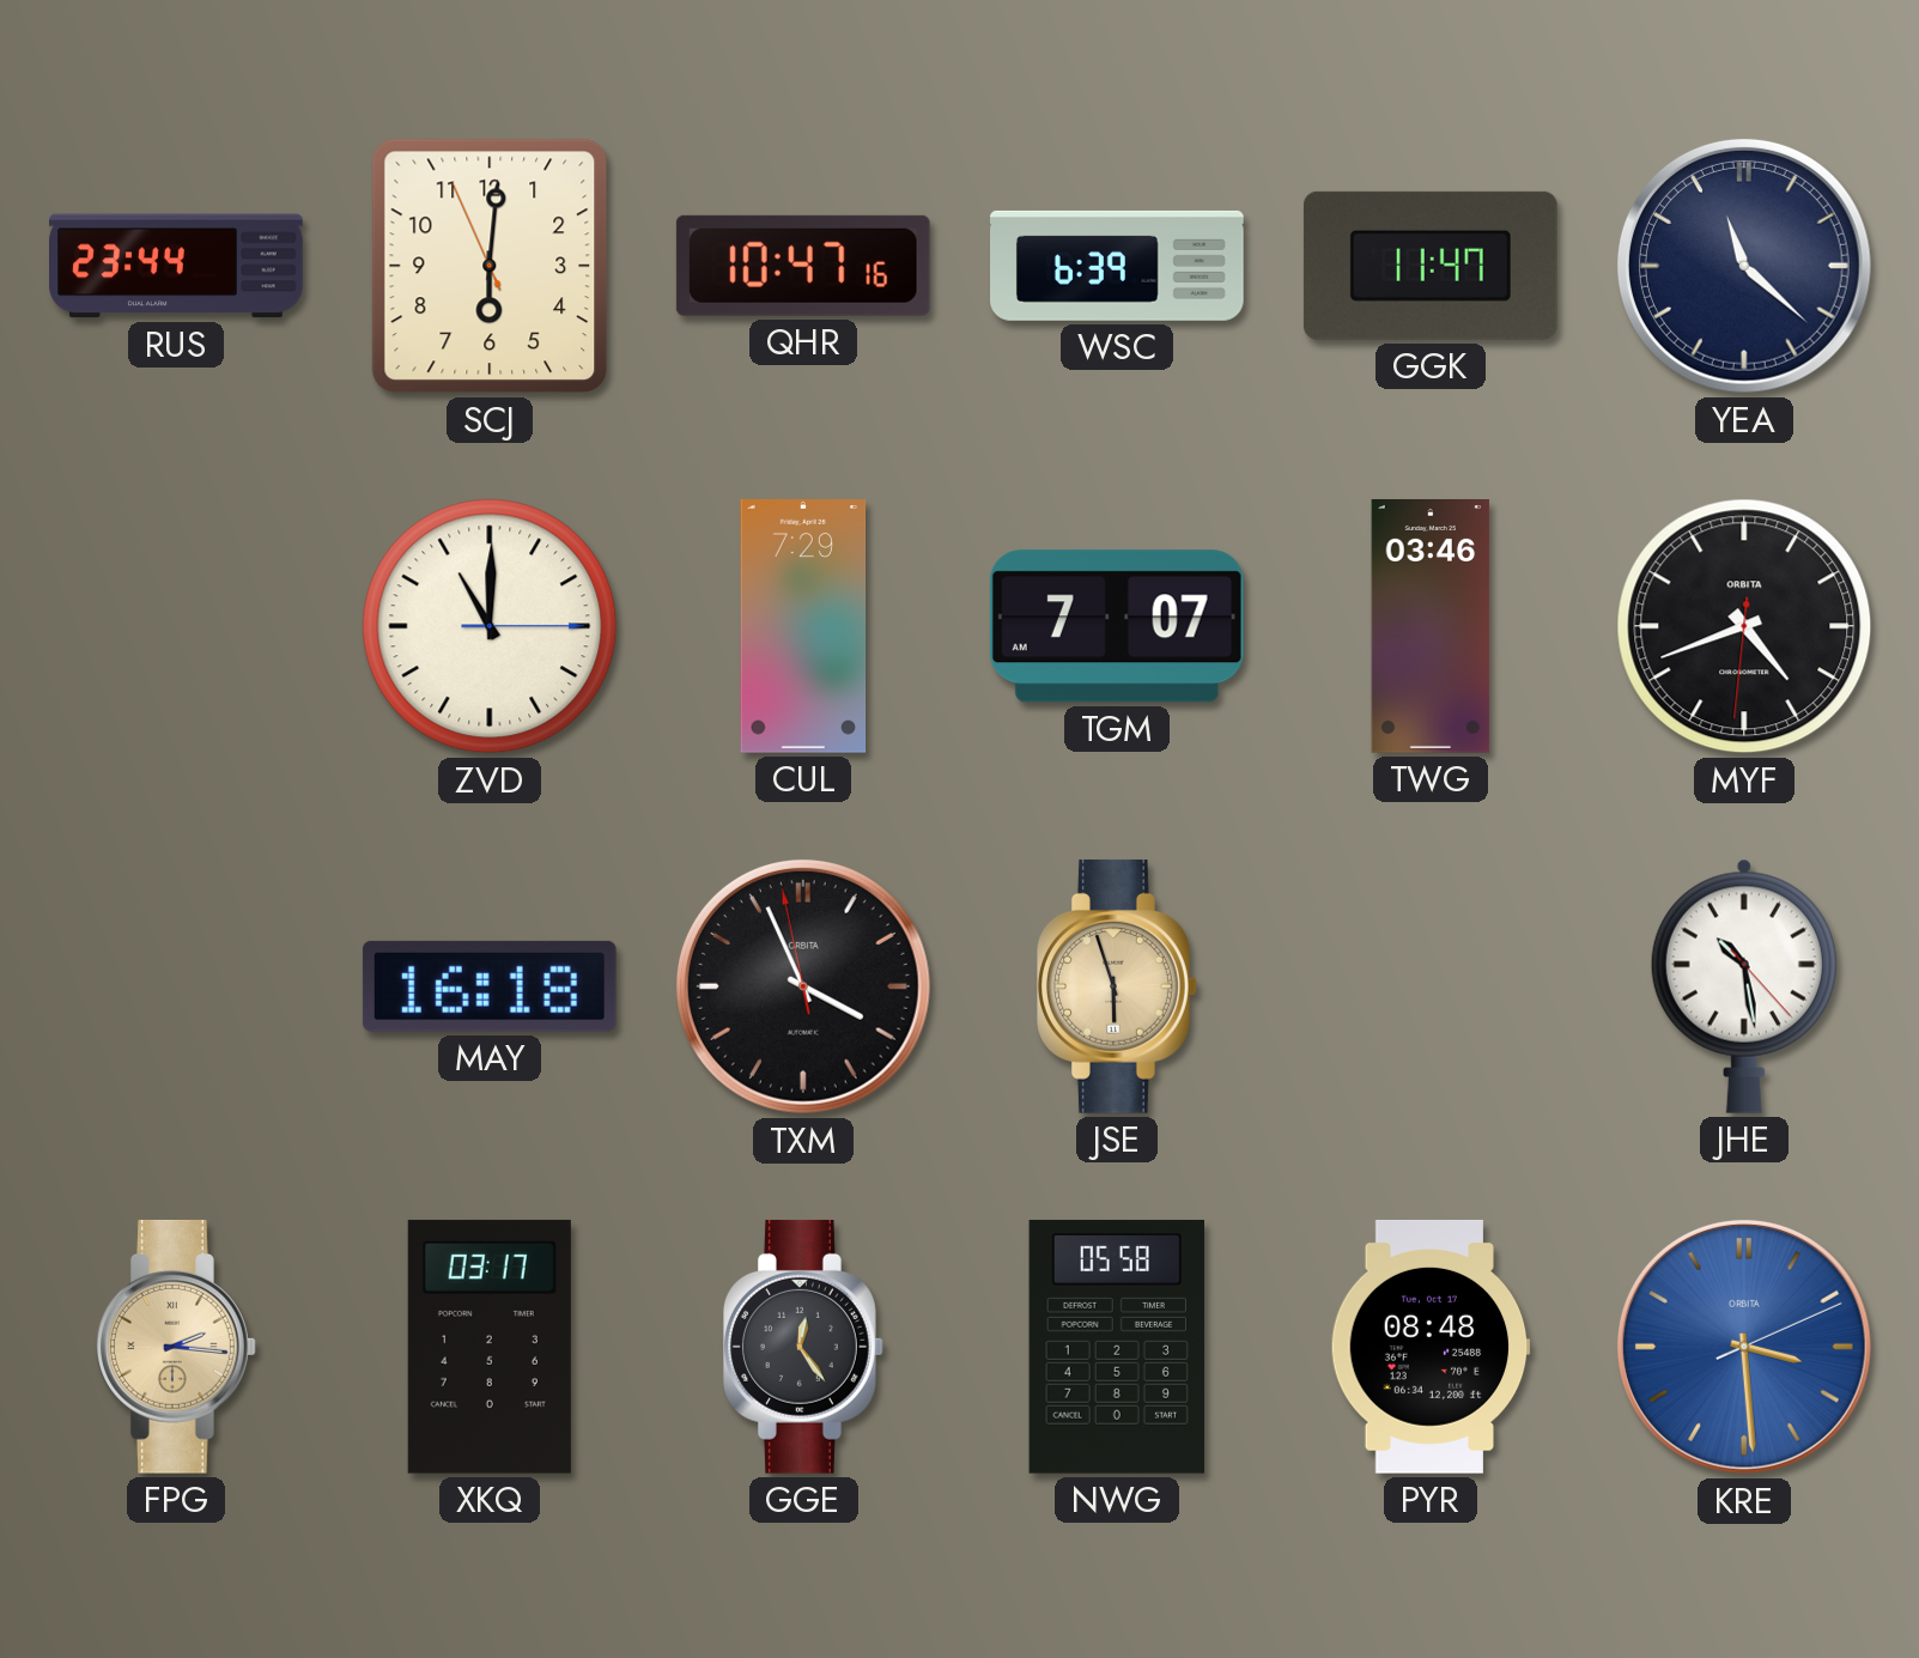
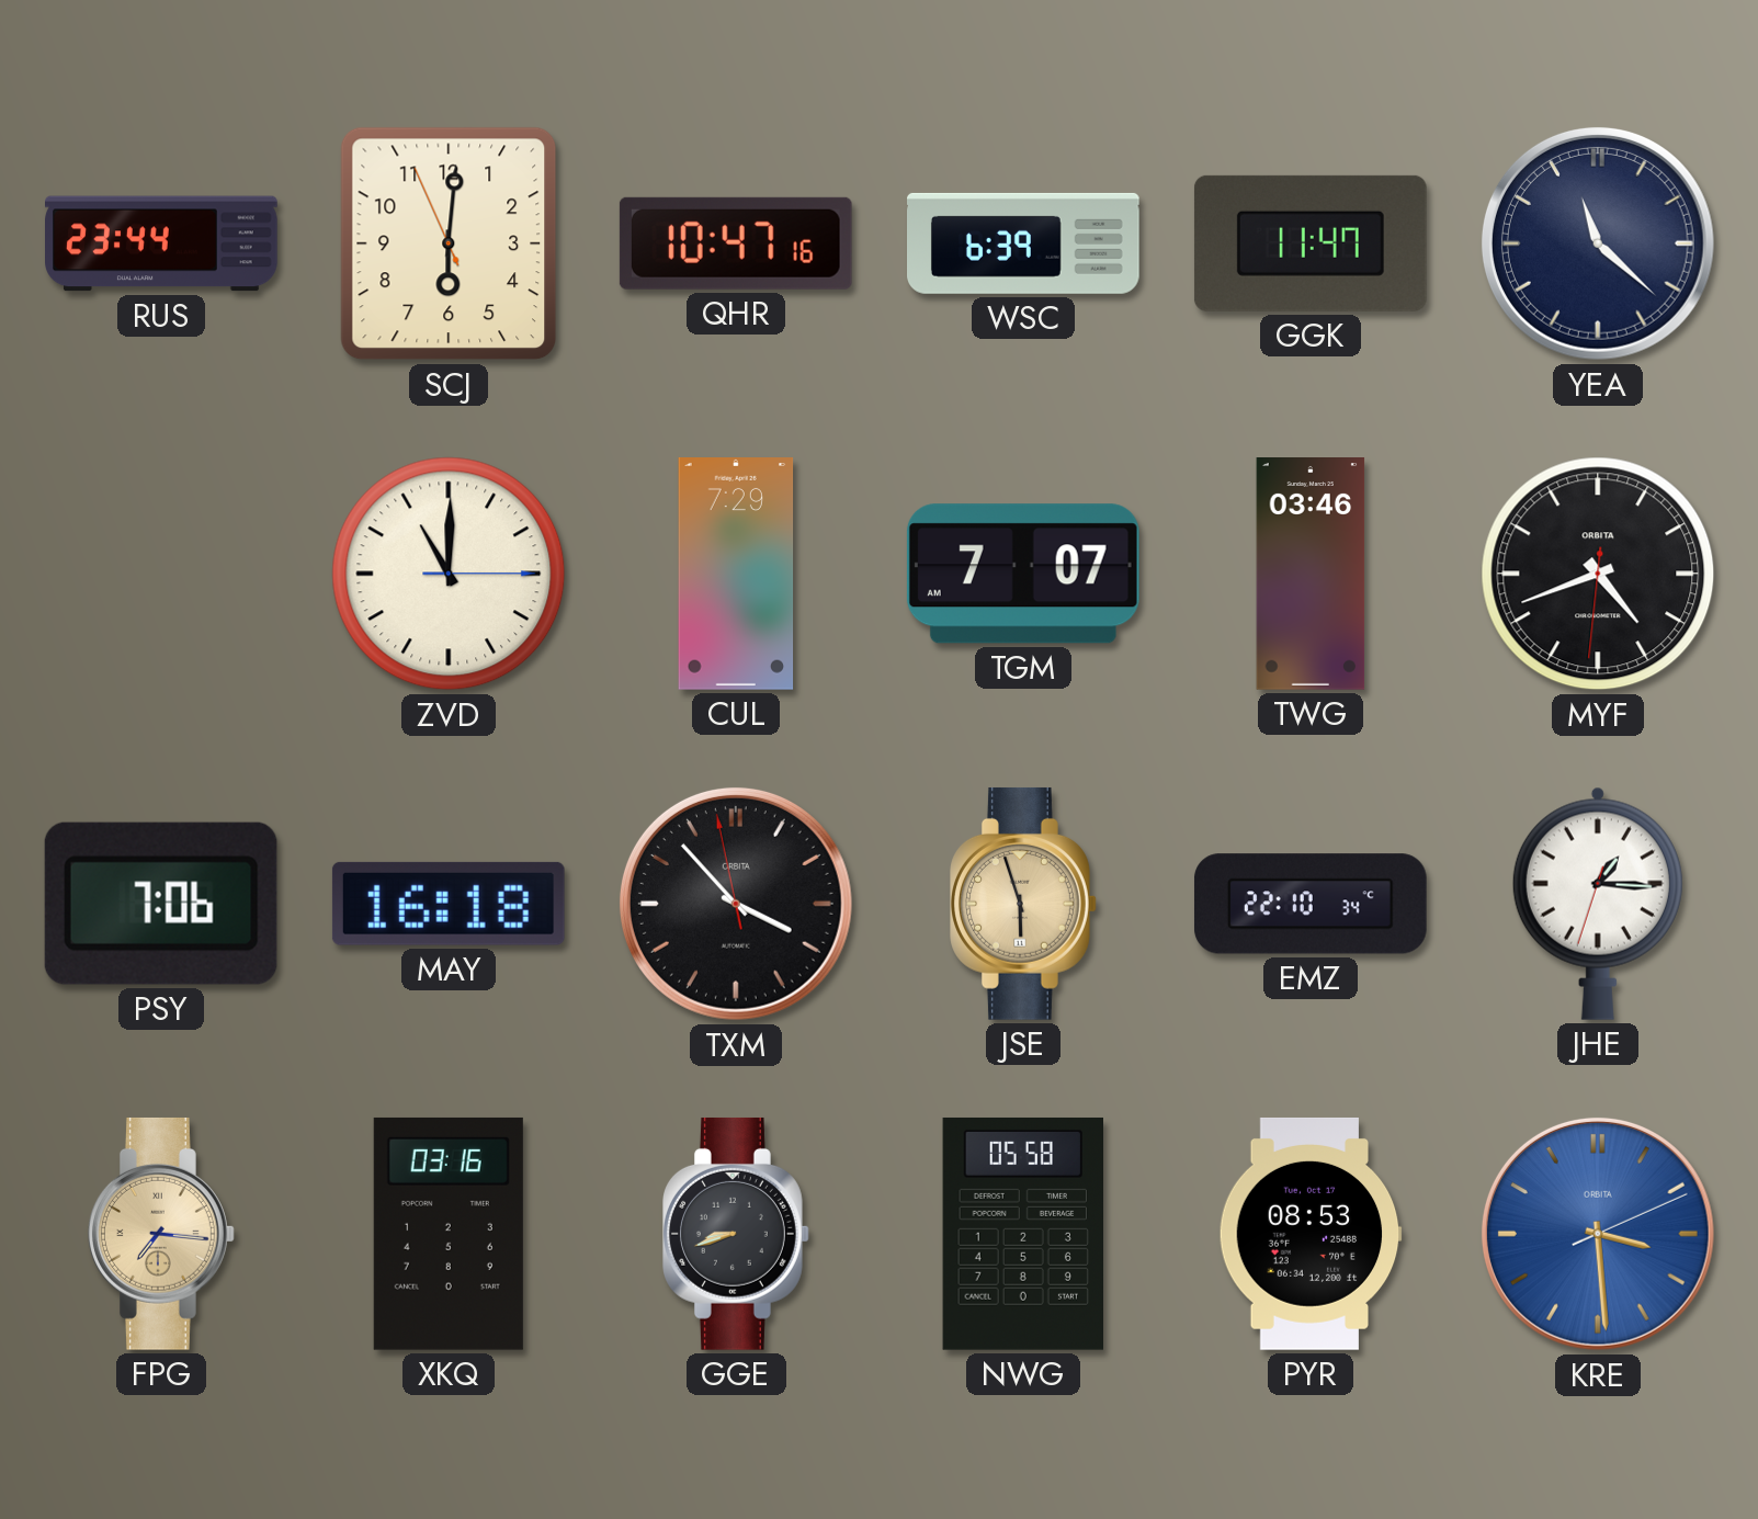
PSY: none -> 7:06
TXM: 3:55 -> 3:52
EMZ: none -> 22:10
JHE: 10:28 -> 1:15
FPG: 2:16 -> 7:16
XKQ: 03:17 -> 03:16
GGE: 12:24 -> 8:42
PYR: 08:48 -> 08:53
